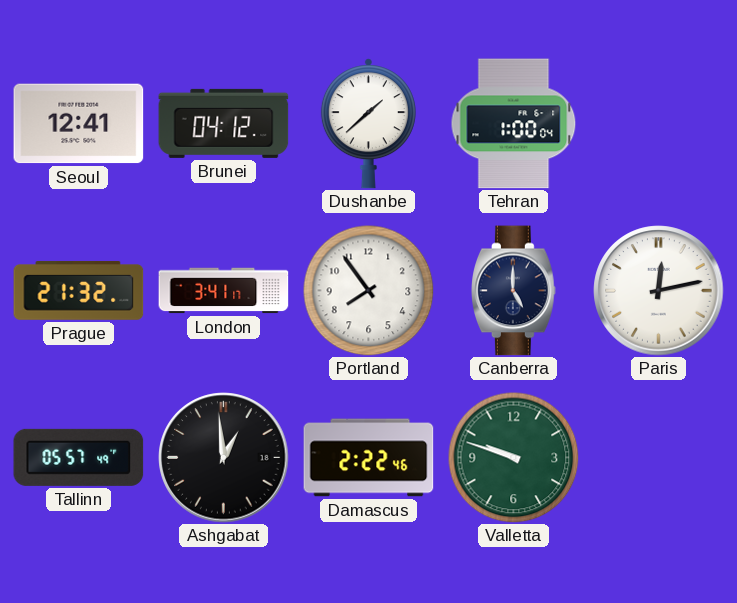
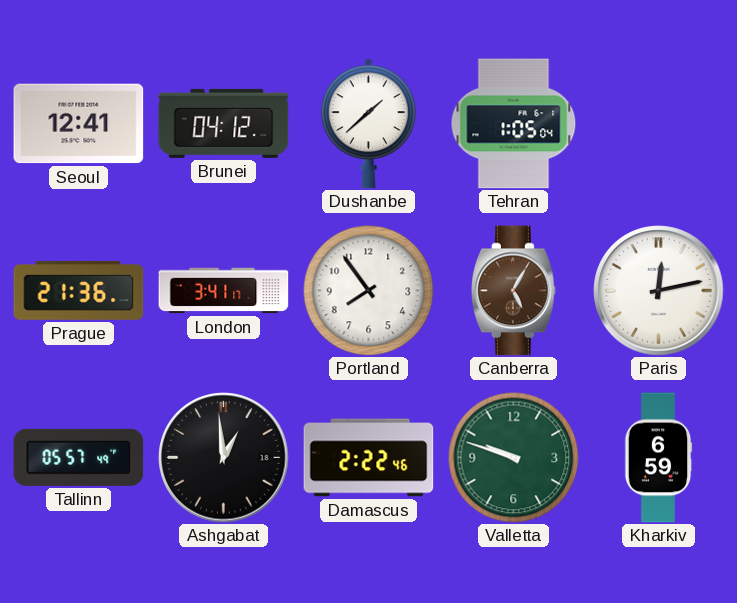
Tehran: 1:00 -> 1:05
Prague: 21:32 -> 21:36
Canberra: 5:00 -> 5:05
Canberra dial: navy -> brown
Kharkiv: none -> 6:59
